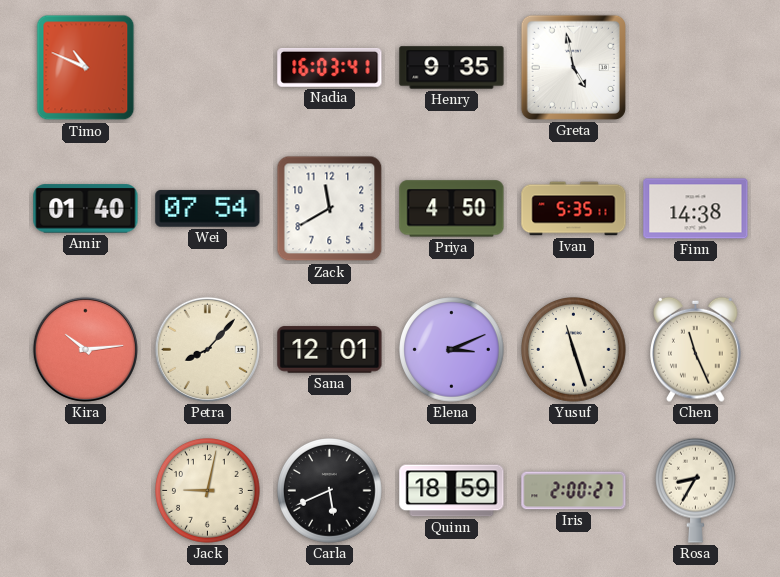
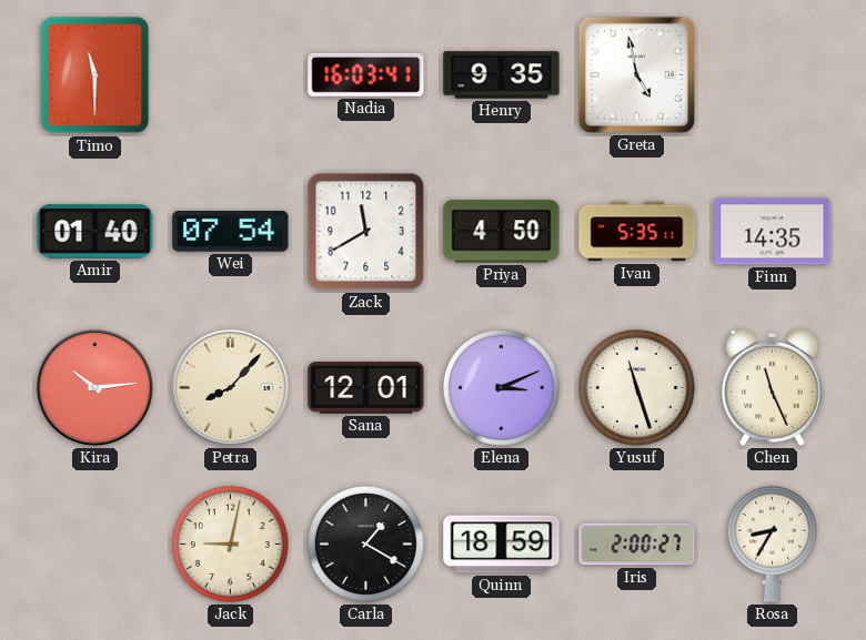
Timo: 10:49 -> 11:30
Finn: 14:38 -> 14:35
Carla: 5:41 -> 1:20
